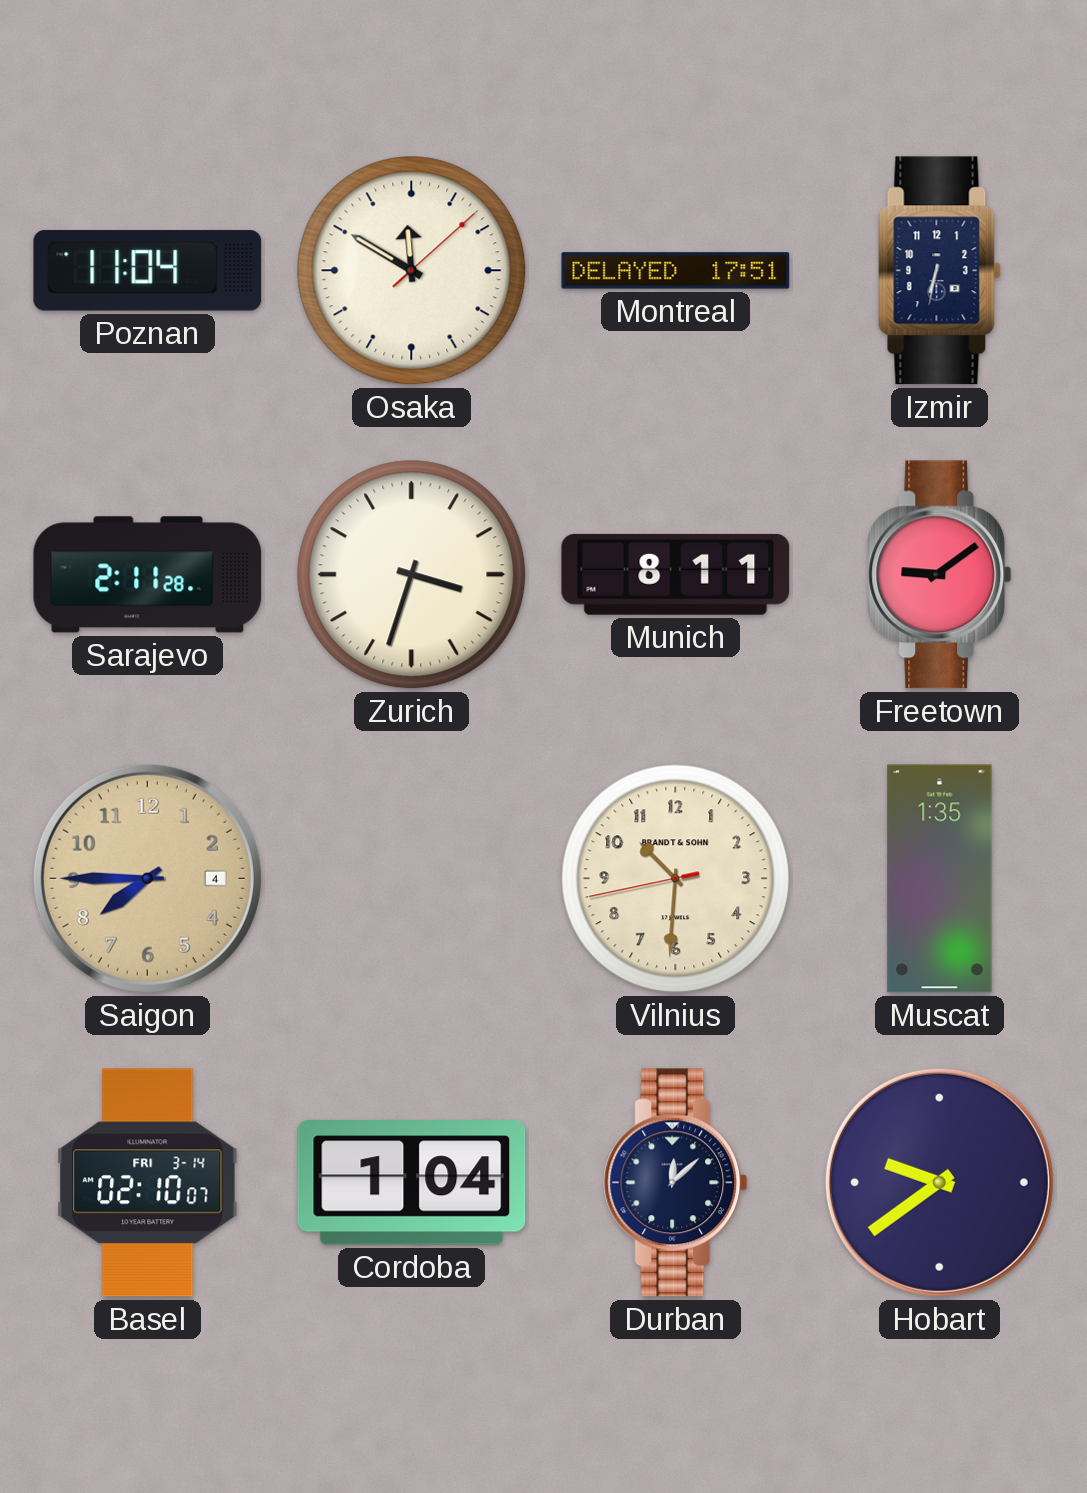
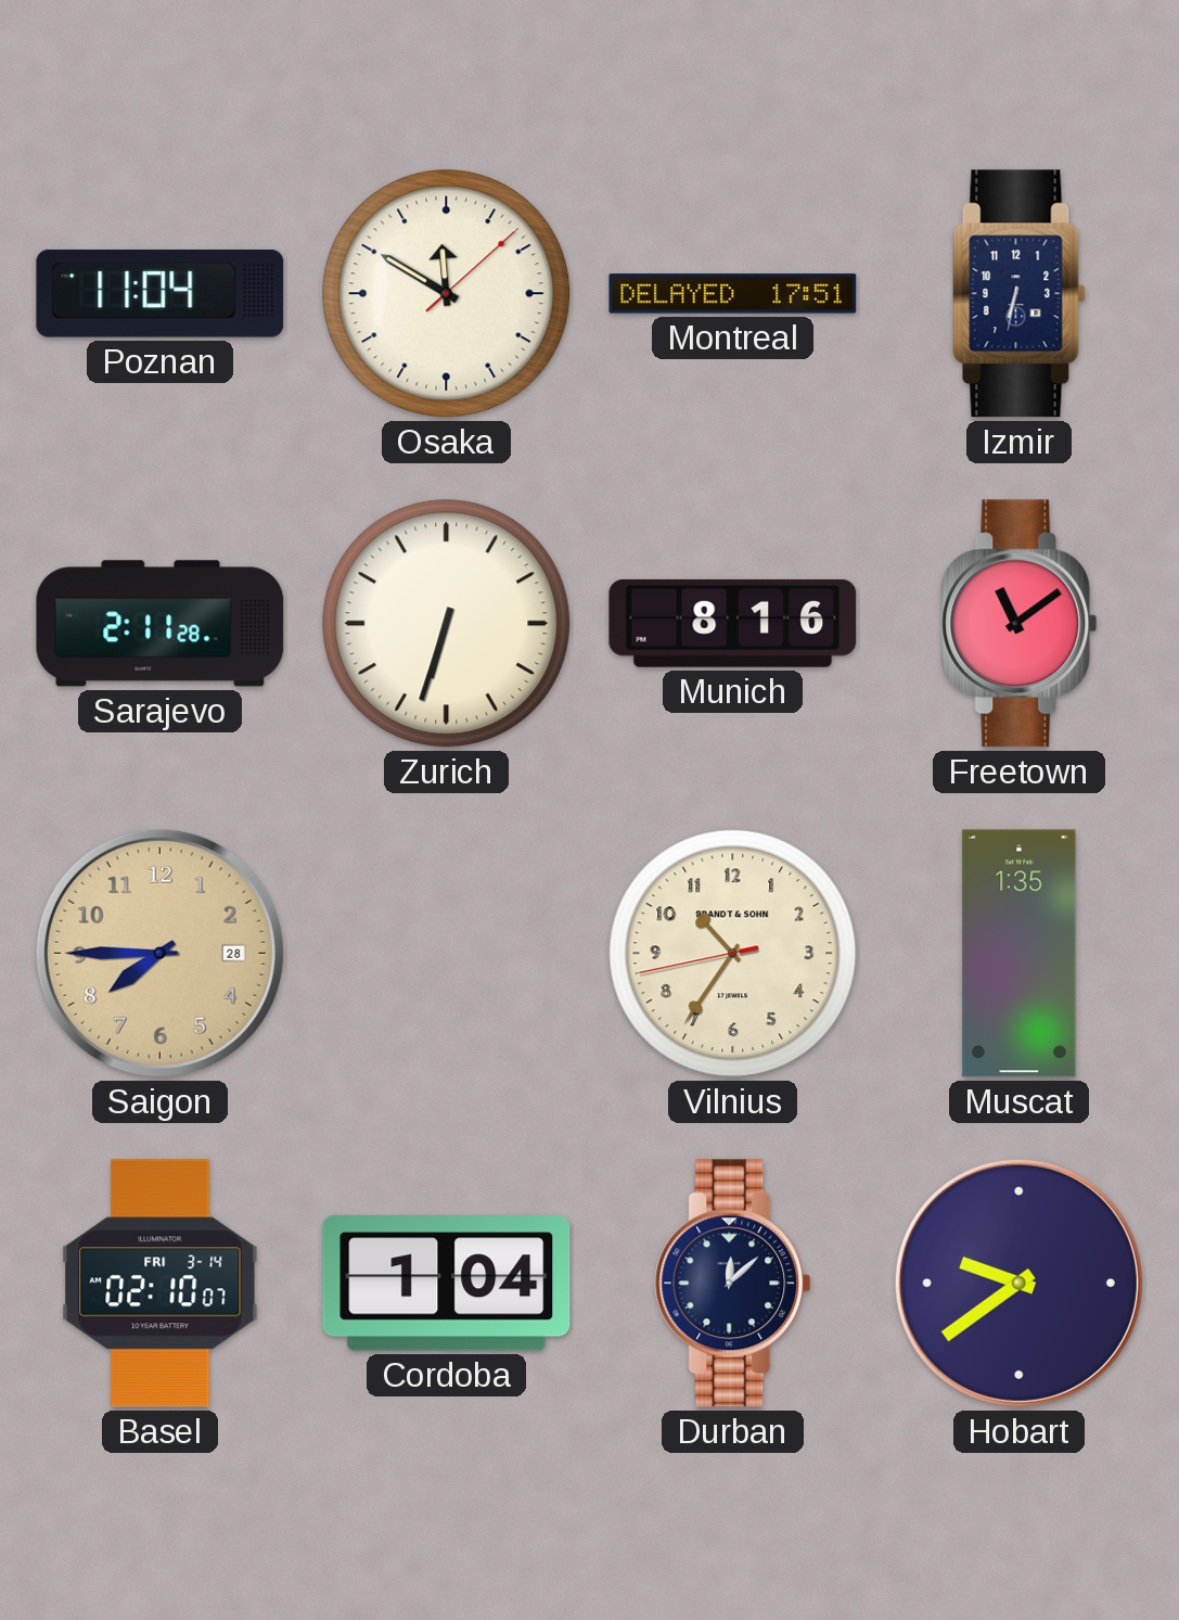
Zurich: 3:33 -> 6:33
Munich: 8:11 -> 8:16
Freetown: 9:09 -> 11:09
Saigon date: 4 -> 28
Vilnius: 10:30 -> 10:35
